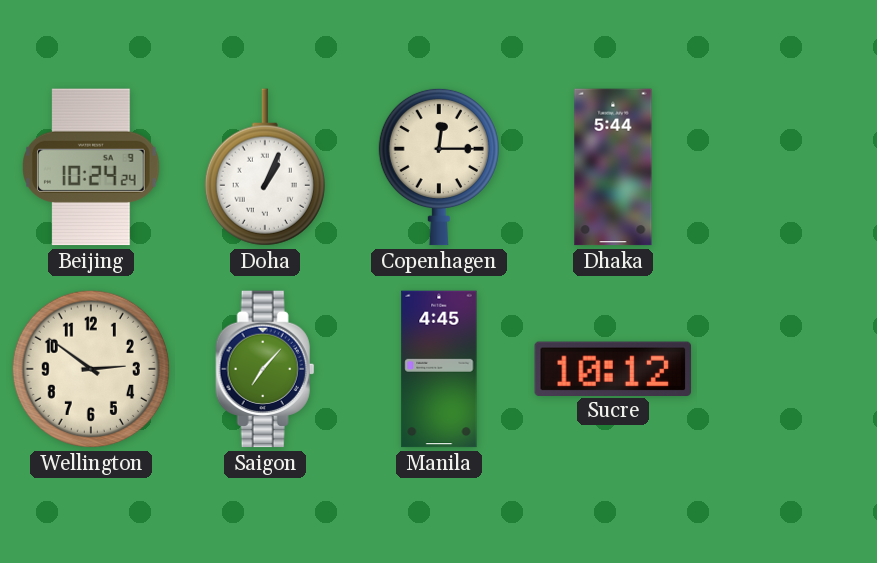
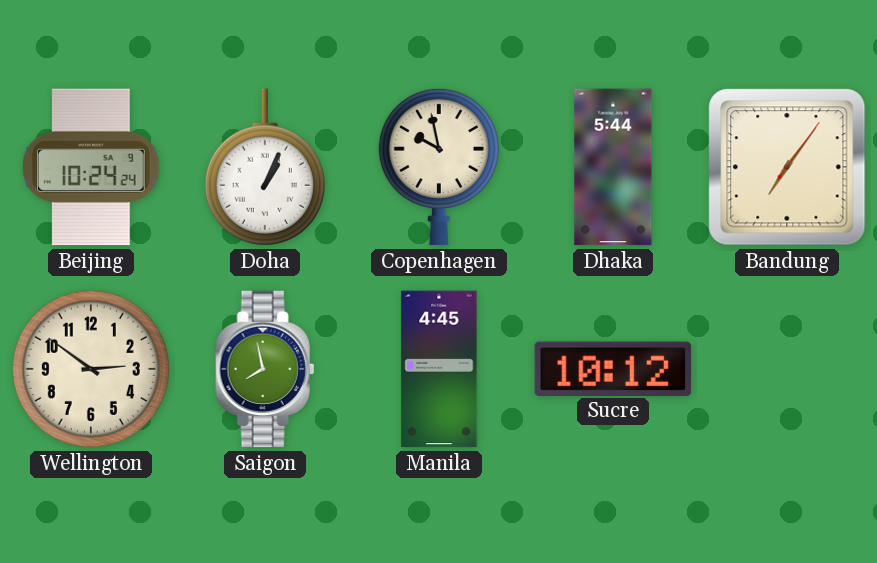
Copenhagen: 12:15 -> 9:58
Bandung: none -> 7:06
Saigon: 7:07 -> 7:58
